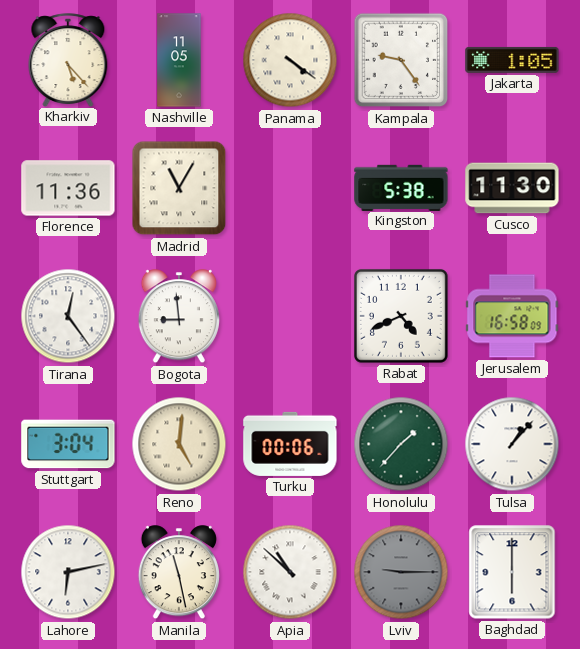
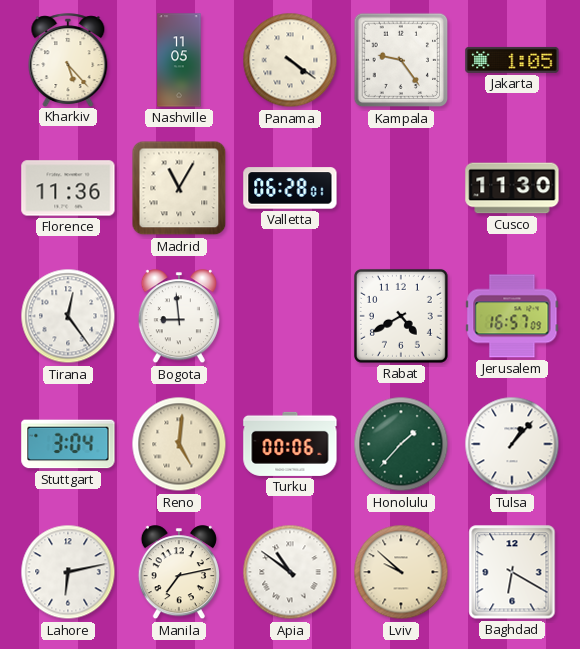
Valletta: none -> 06:28
Kingston: 5:38 -> none
Rabat: 4:41 -> 4:40
Jerusalem: 16:58 -> 16:57
Manila: 11:28 -> 7:13
Apia: 10:52 -> 10:51
Lviv: 9:15 -> 9:52
Lviv dial: grey -> cream
Baghdad: 6:00 -> 6:20
